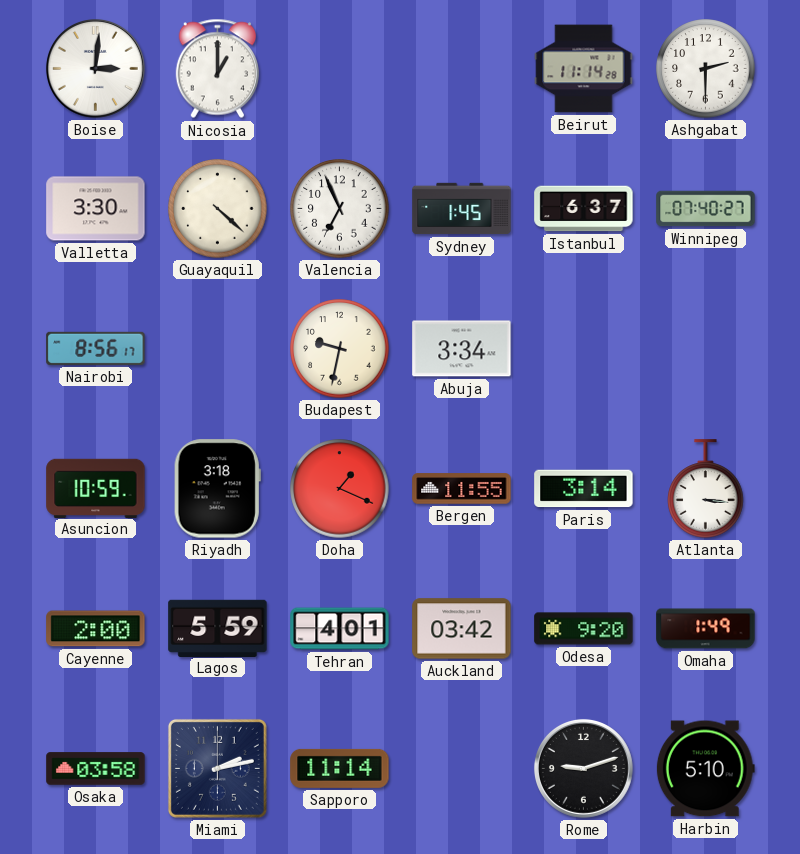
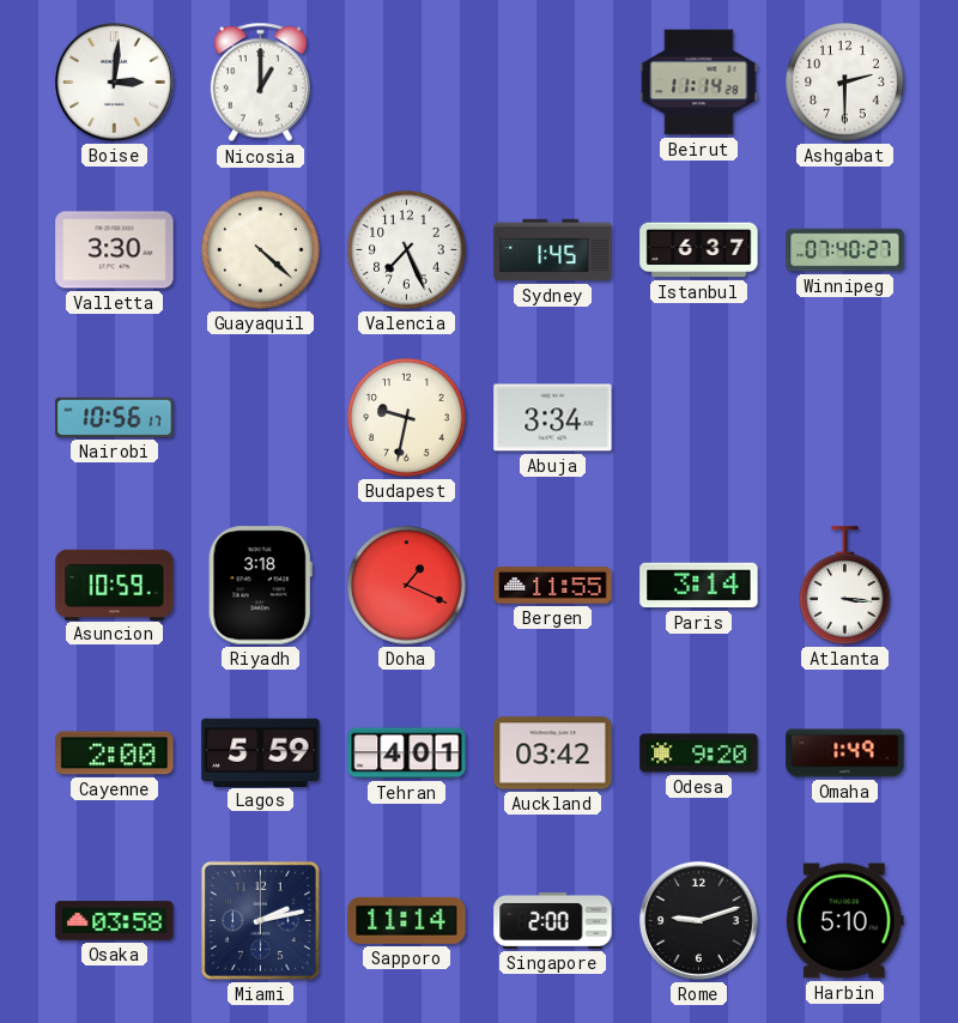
Valencia: 6:56 -> 7:26
Nairobi: 8:56 -> 10:56
Singapore: none -> 2:00
